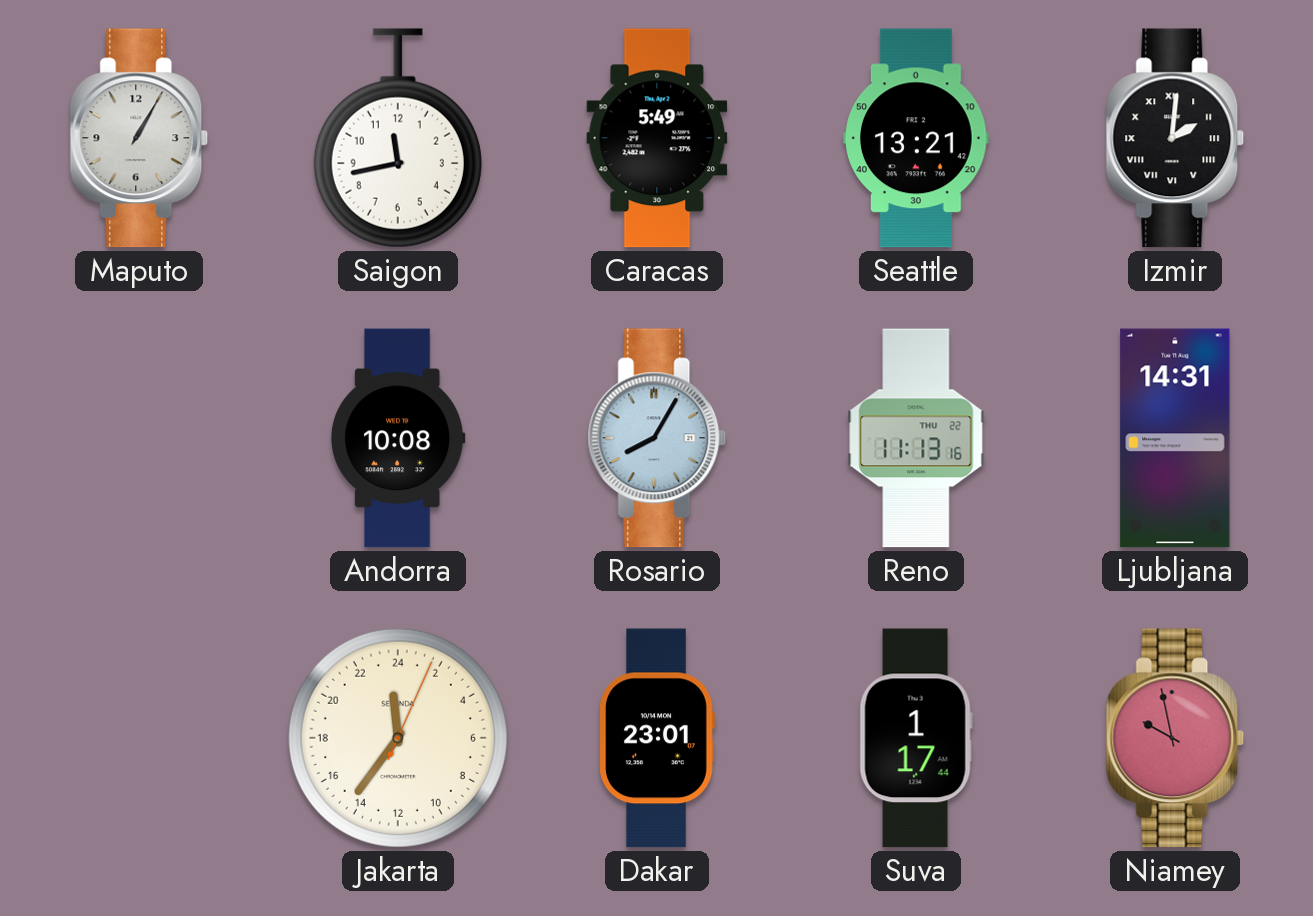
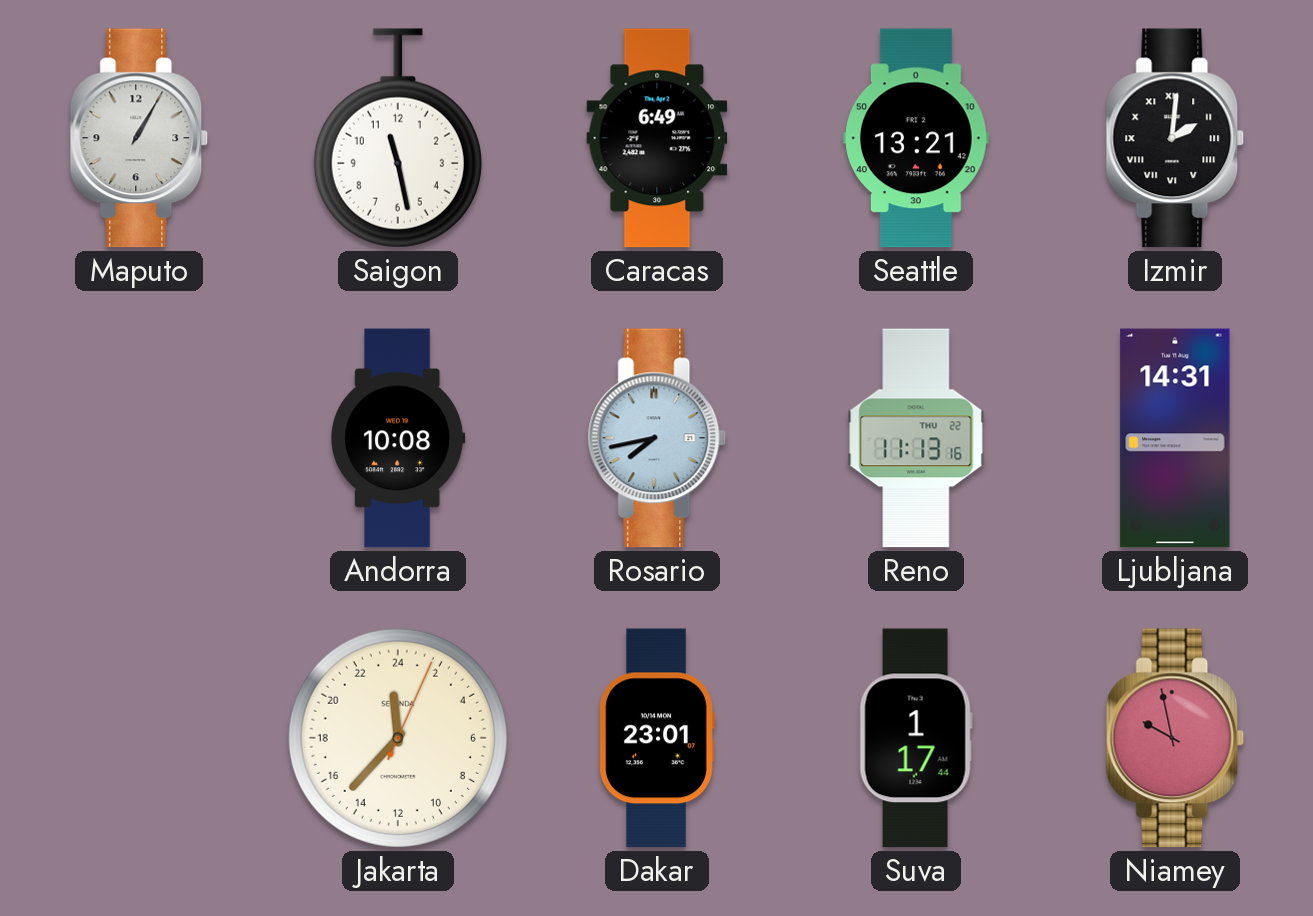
Saigon: 11:43 -> 11:28
Caracas: 5:49 -> 6:49
Rosario: 8:05 -> 7:43
Jakarta: 23:36 -> 23:37
